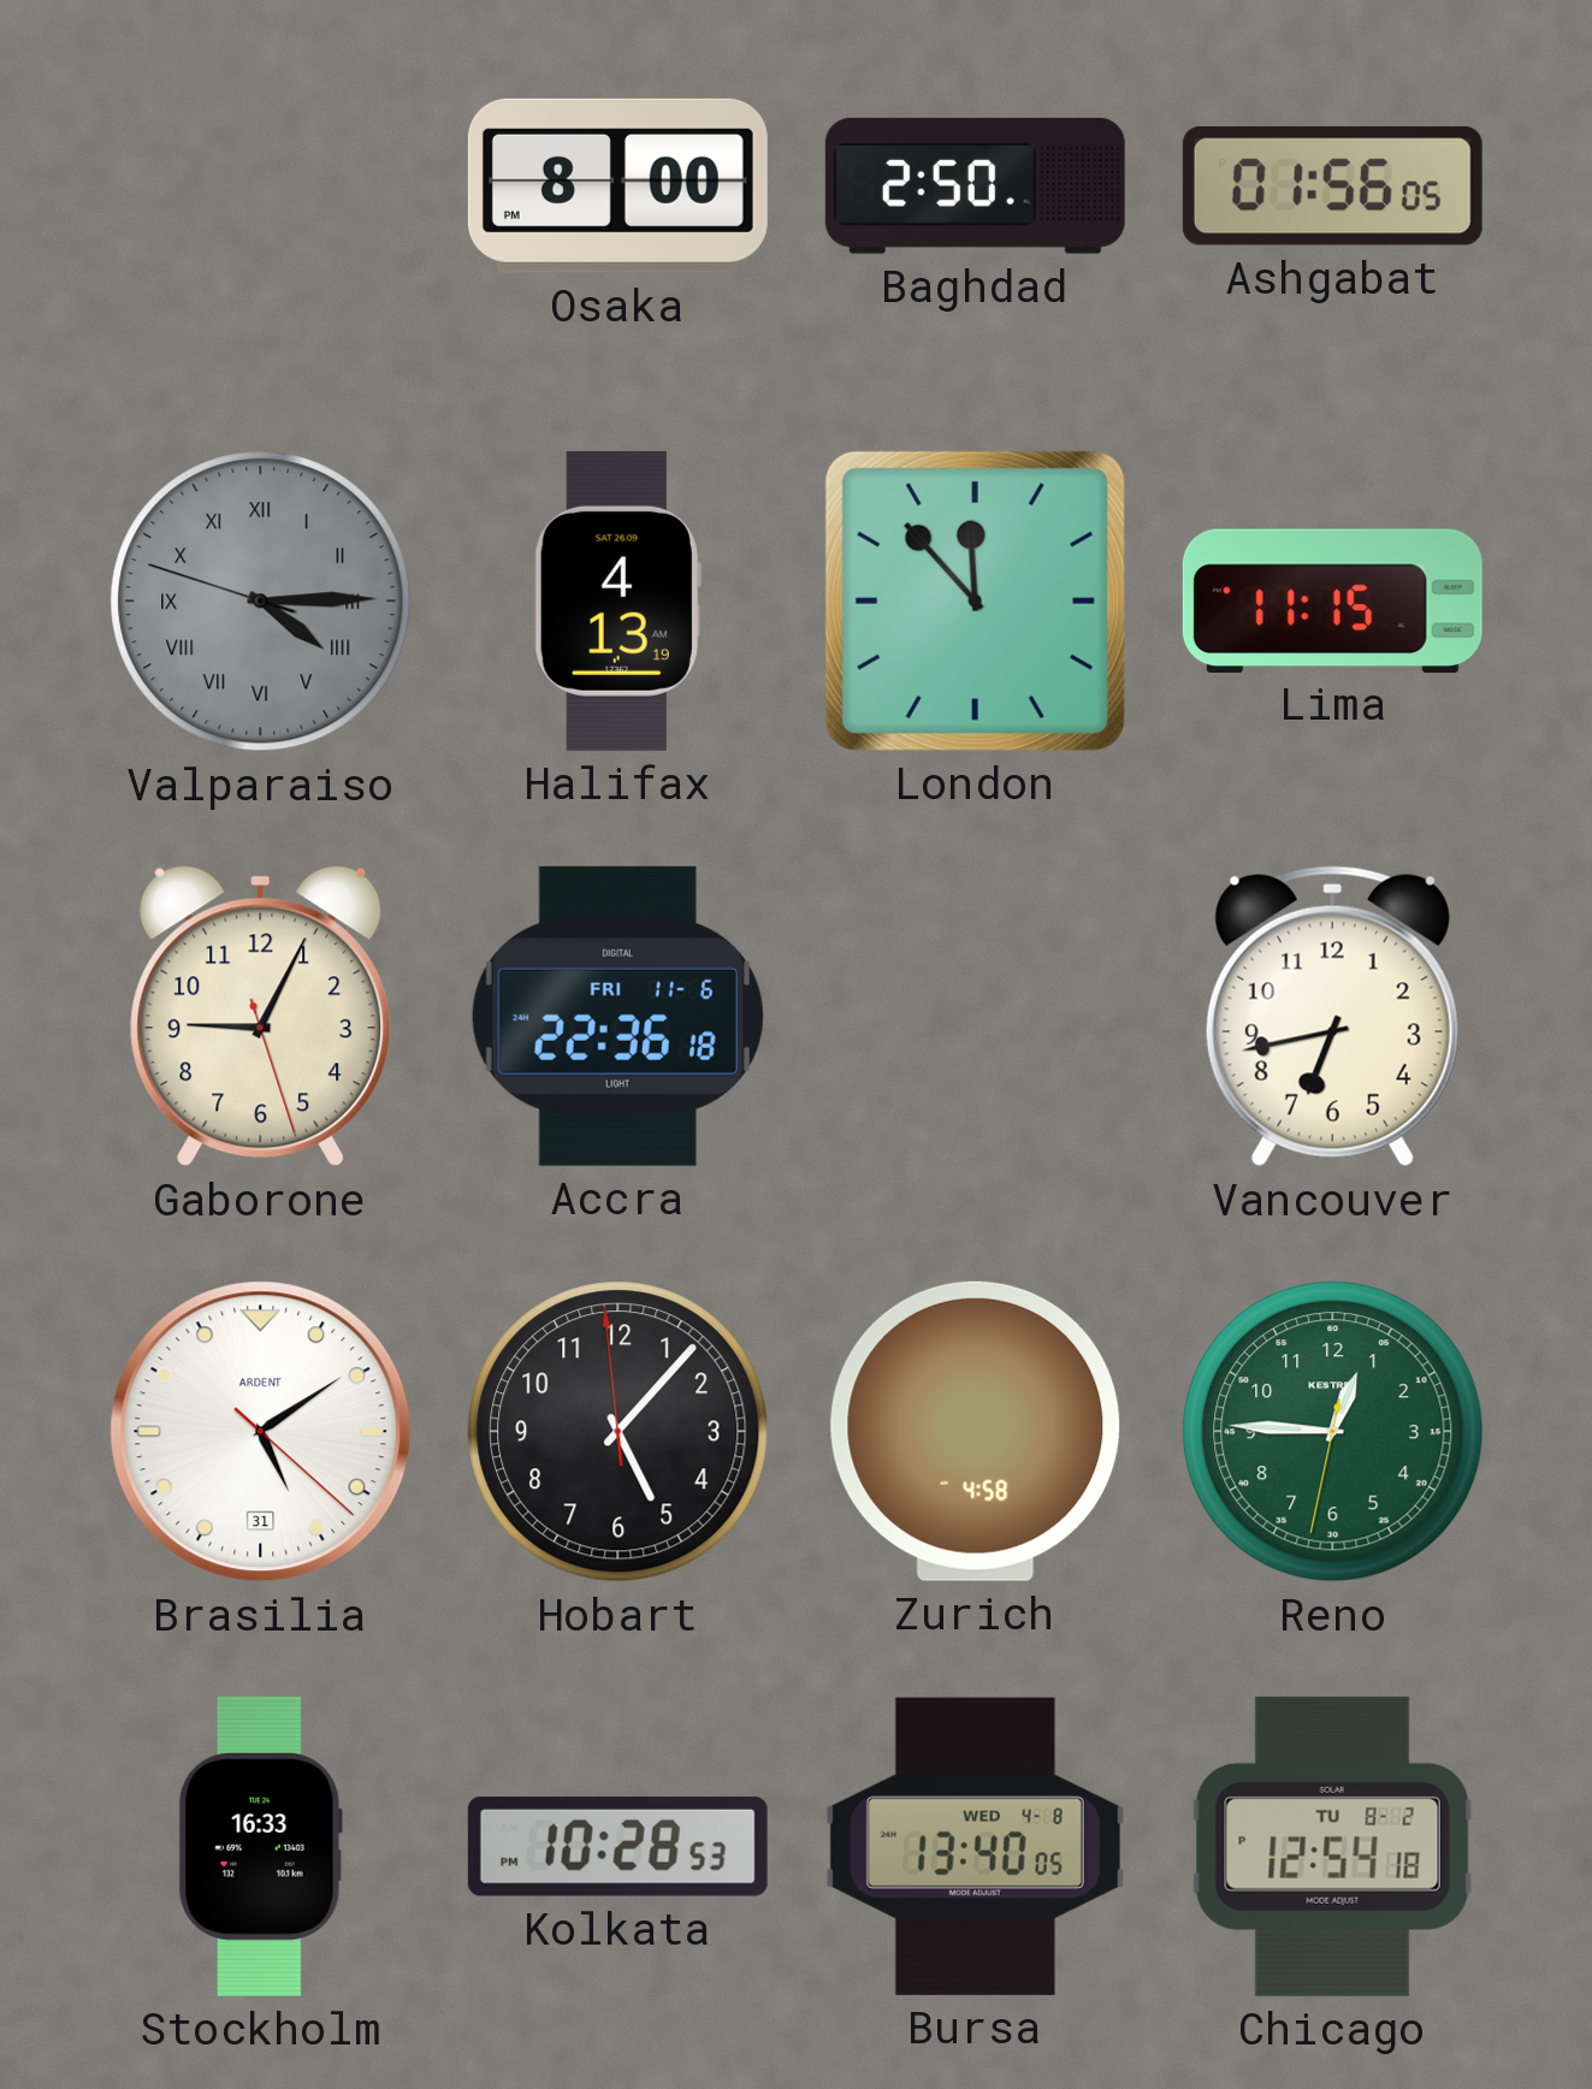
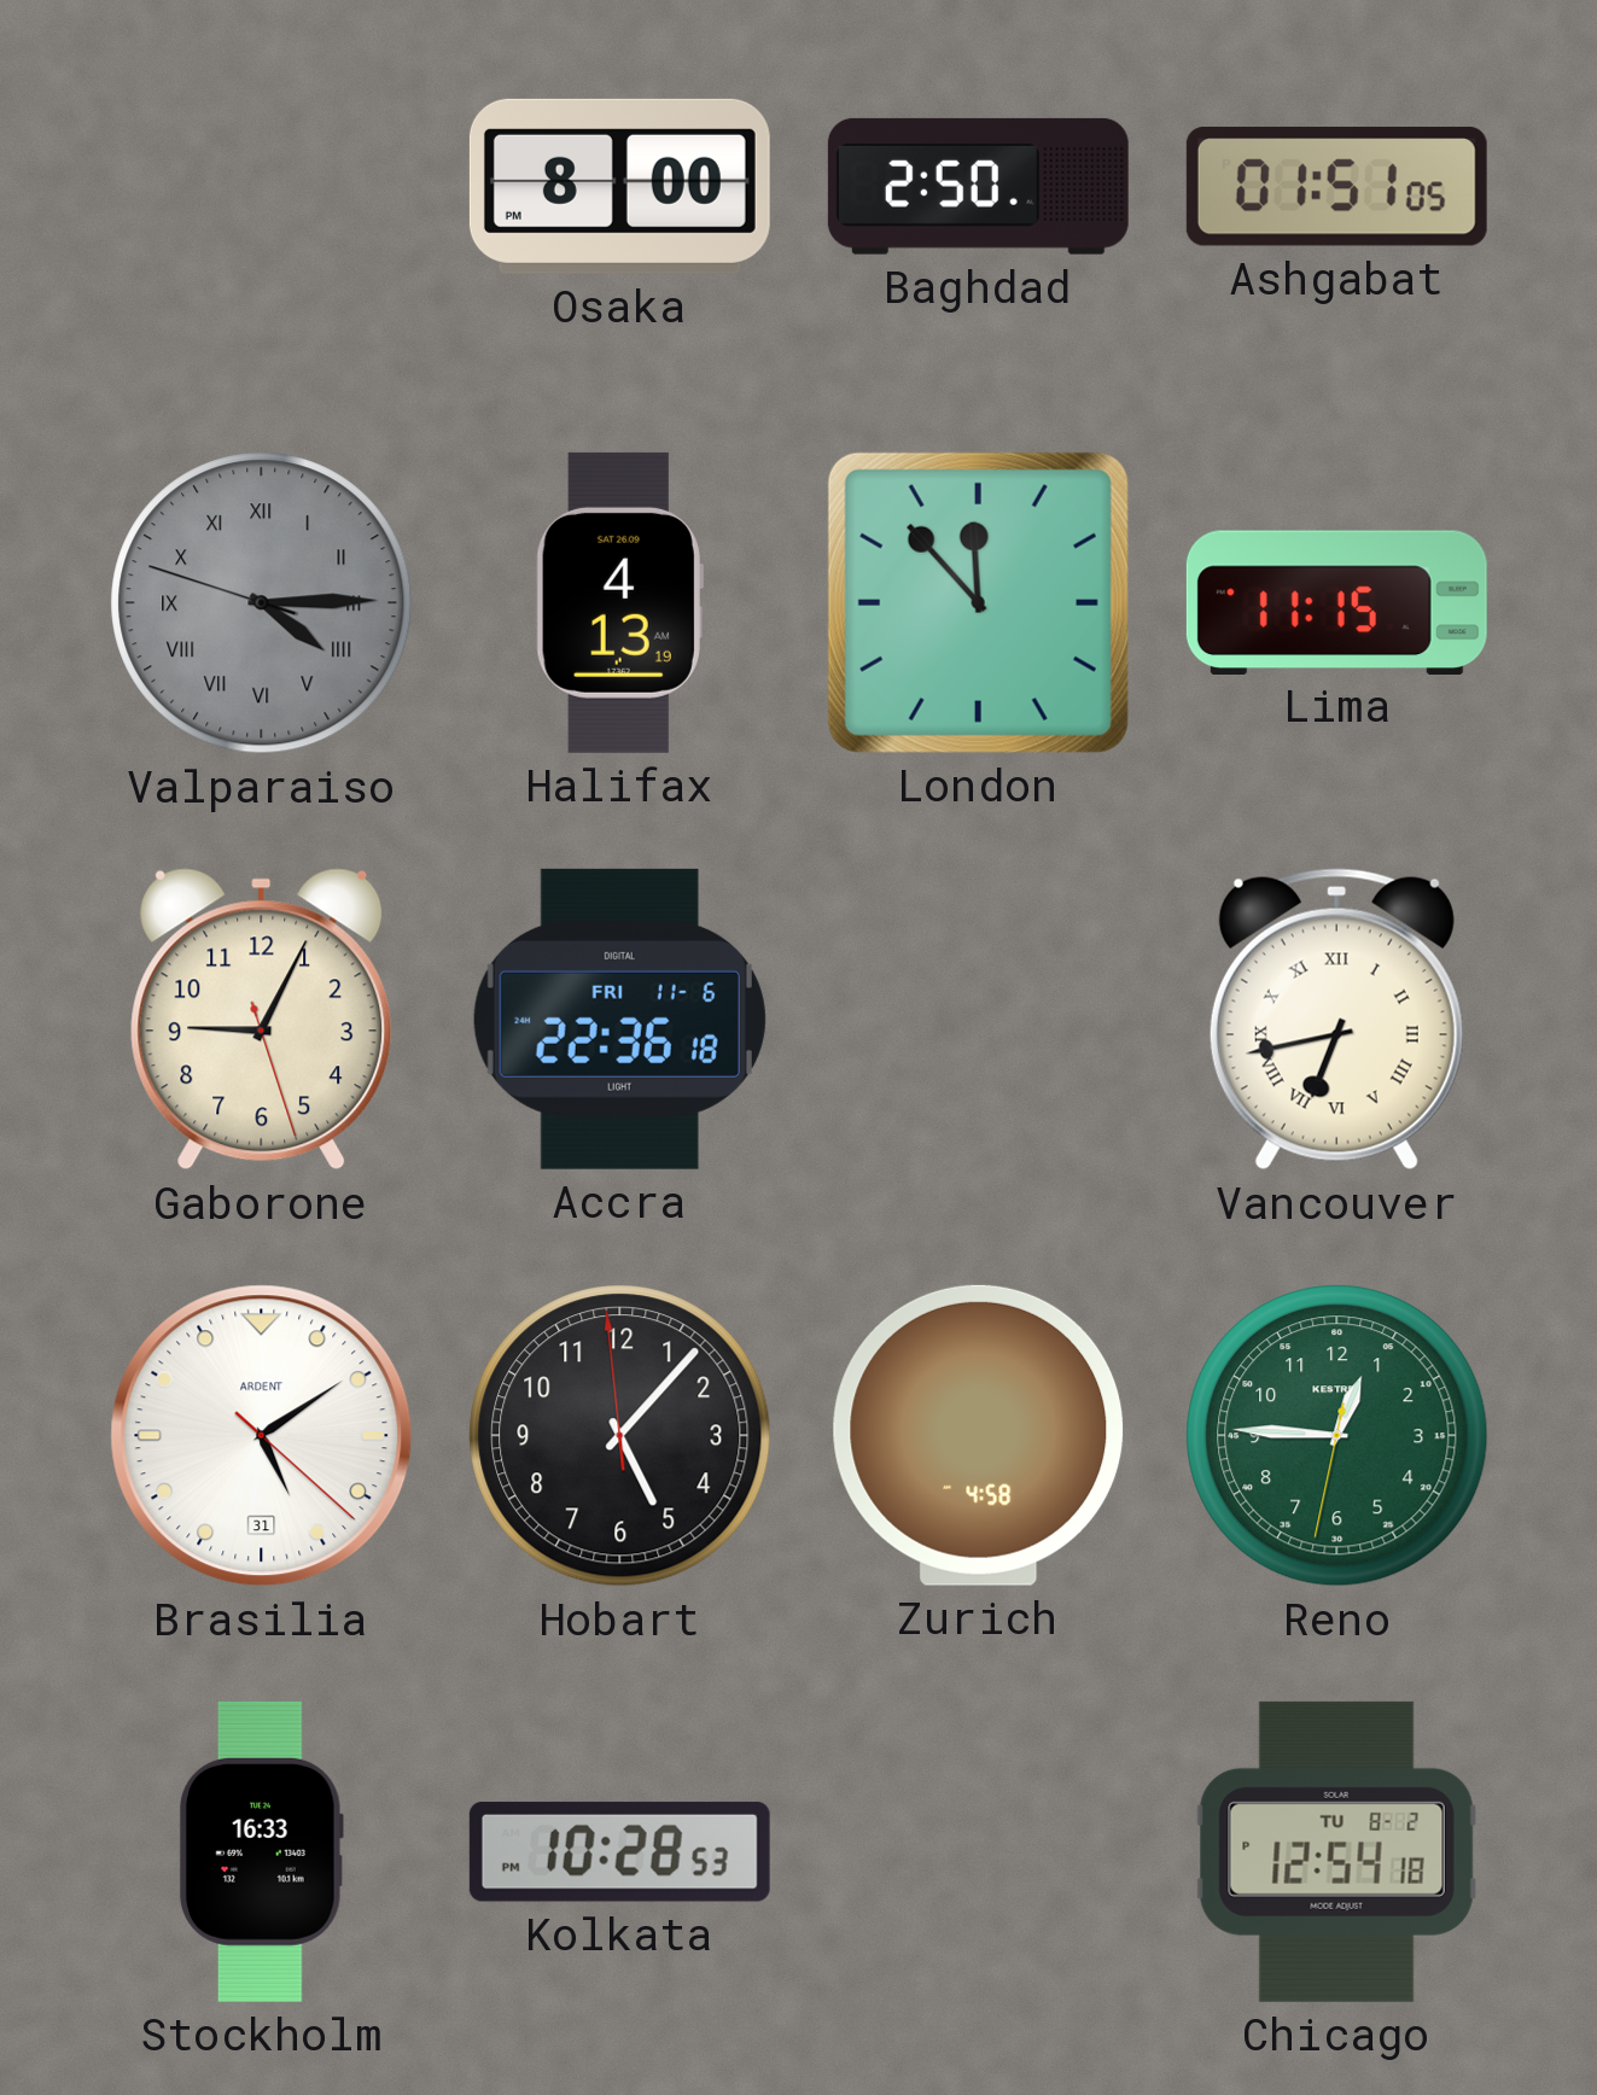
Ashgabat: 01:56 -> 01:51
Vancouver numerals: Arabic -> Roman
Bursa: 13:40 -> none
